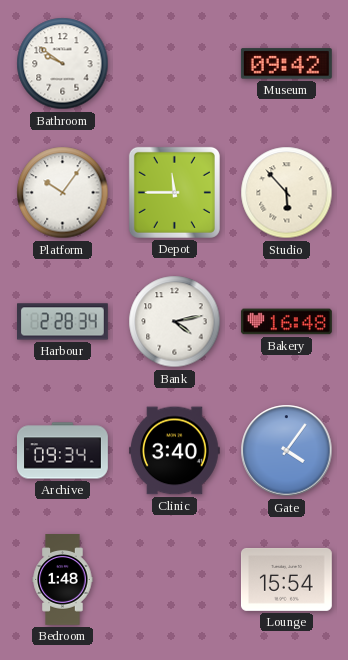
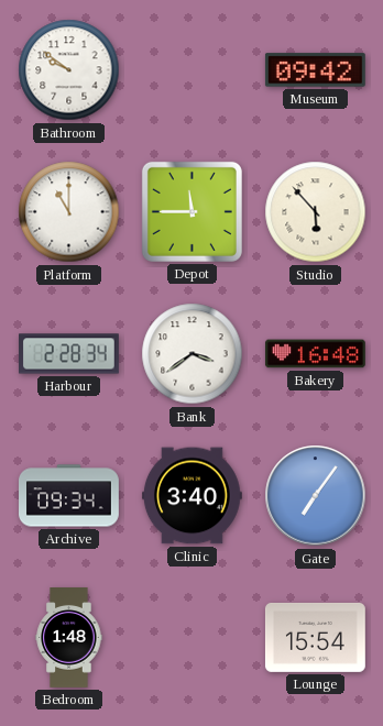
Platform: 10:06 -> 11:00
Bank: 4:13 -> 3:39
Gate: 4:06 -> 7:06
